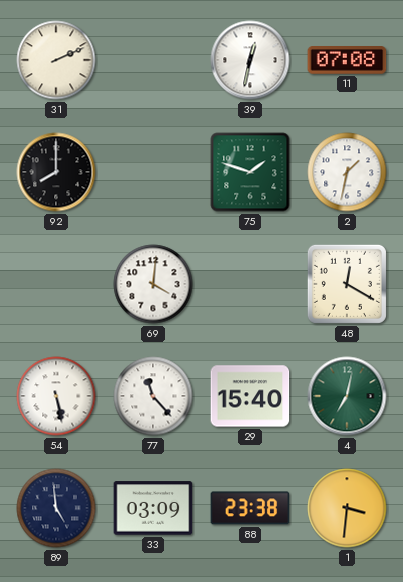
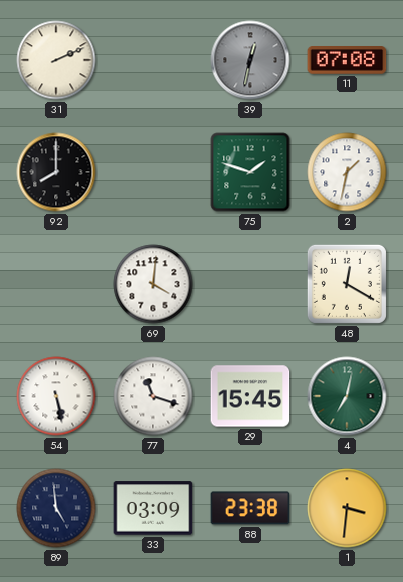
39 dial: white -> grey
77: 11:23 -> 11:18
29: 15:40 -> 15:45
